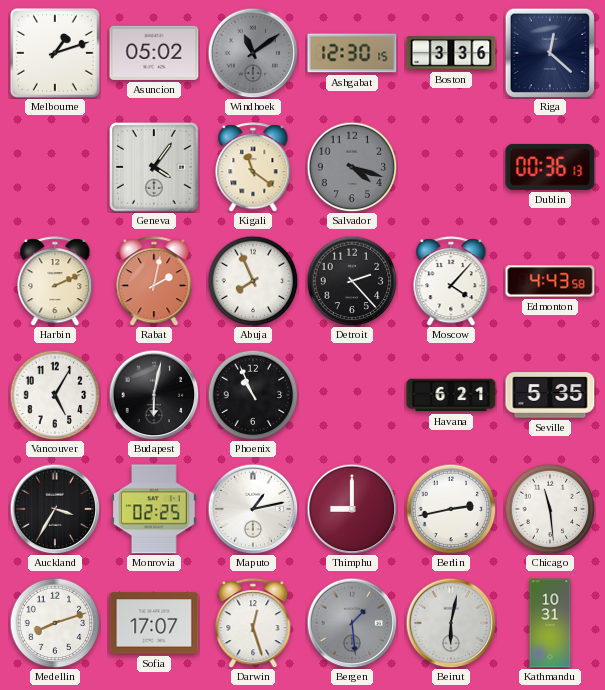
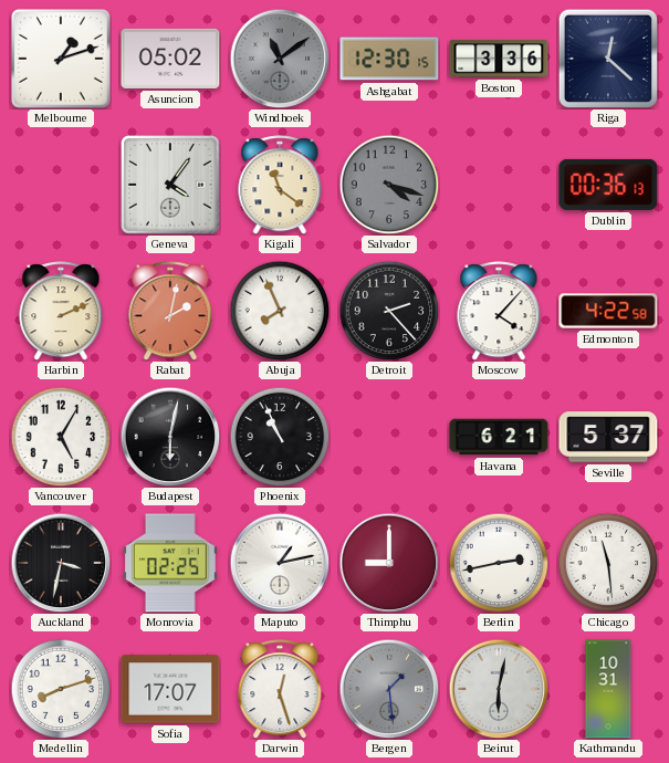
Edmonton: 4:43 -> 4:22
Seville: 5:35 -> 5:37
Auckland: 3:35 -> 3:32
